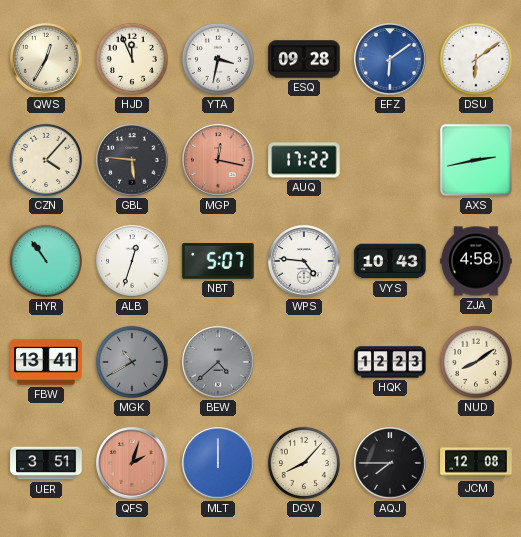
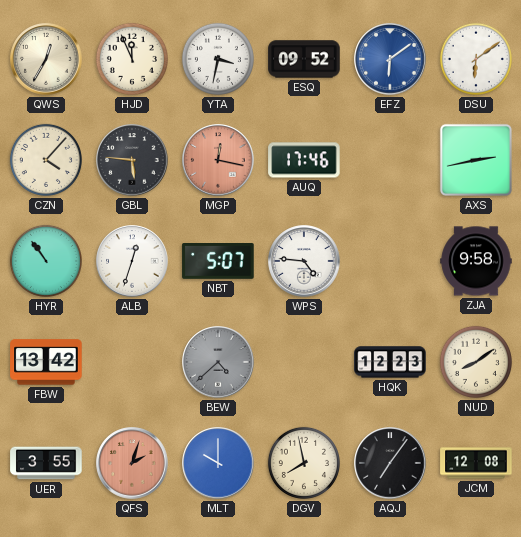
ESQ: 09:28 -> 09:52
AUQ: 17:22 -> 17:46
VYS: 10:43 -> none
ZJA: 4:58 -> 9:58
FBW: 13:41 -> 13:42
MGK: 10:40 -> none
UER: 3:51 -> 3:55
MLT: 12:00 -> 10:00
DGV: 8:07 -> 7:58
AQJ: 7:45 -> 7:06
